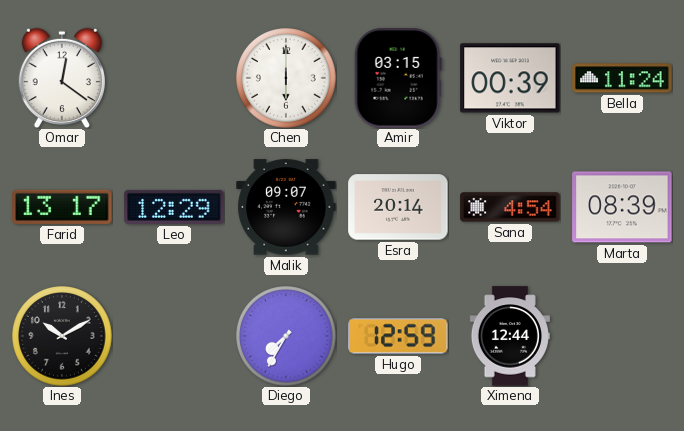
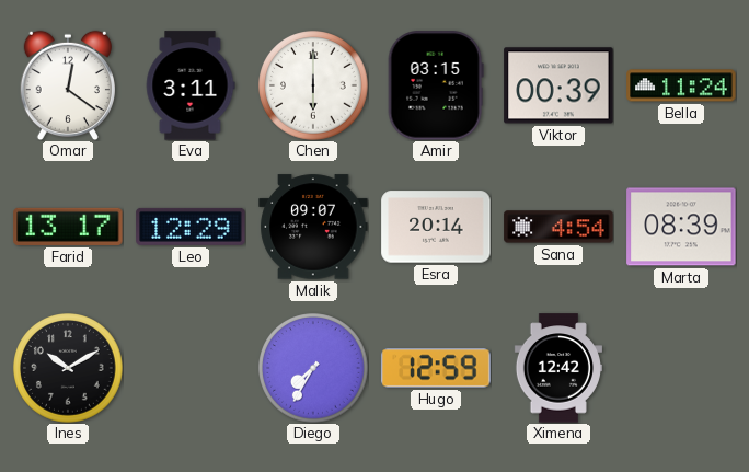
Eva: none -> 3:11
Ximena: 12:44 -> 12:42
